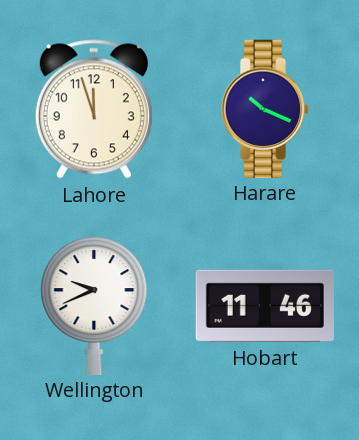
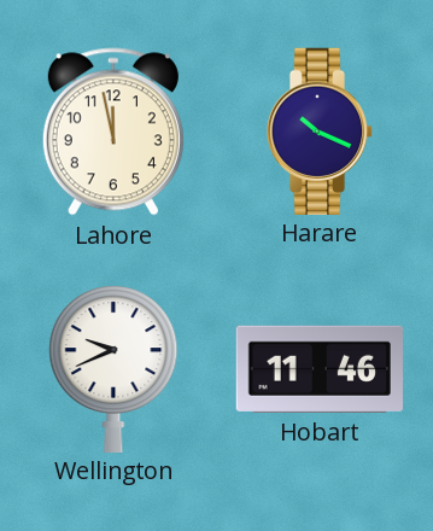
Lahore: 11:57 -> 11:58
